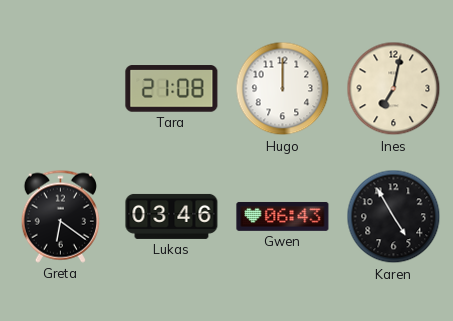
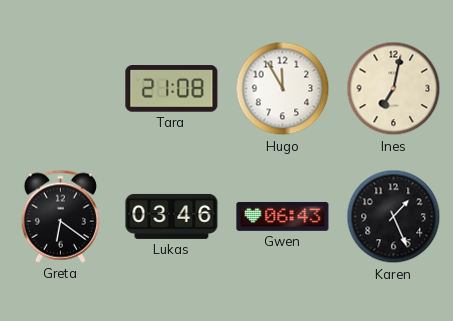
Hugo: 12:00 -> 11:55
Karen: 4:55 -> 1:26
